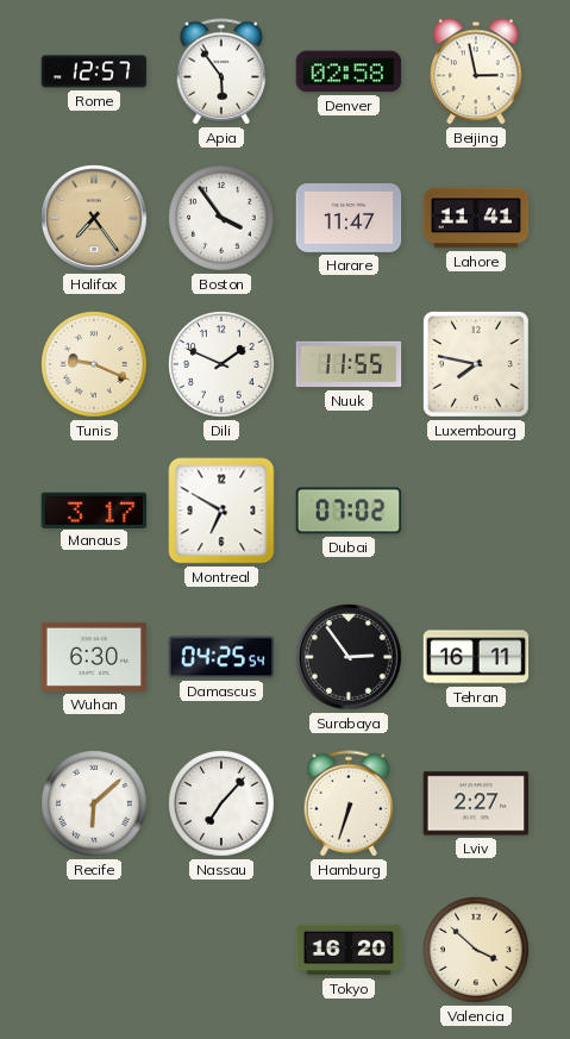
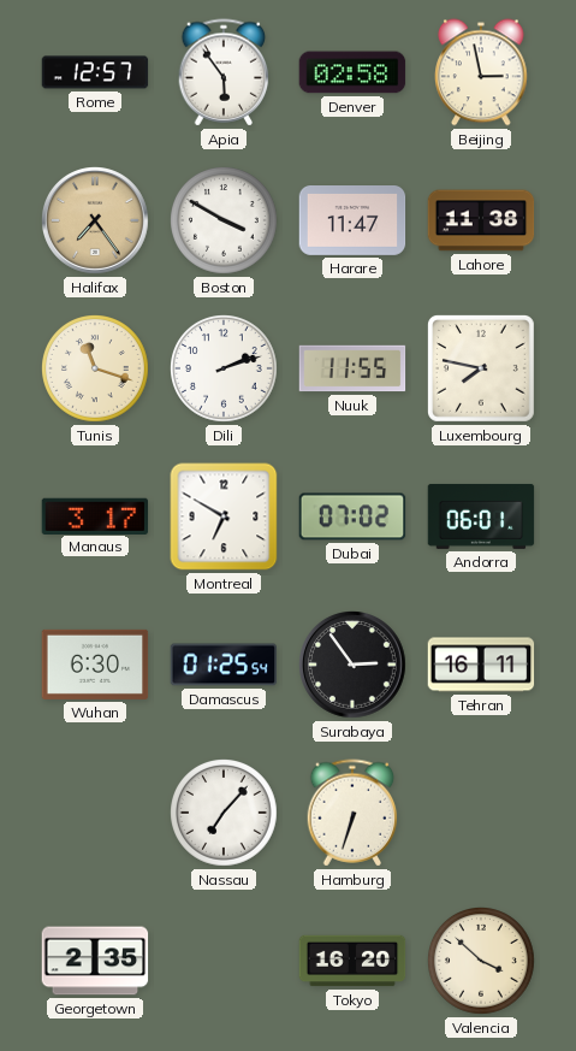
Boston: 3:54 -> 3:50
Lahore: 11:41 -> 11:38
Tunis: 9:19 -> 11:18
Dili: 1:49 -> 2:12
Andorra: none -> 06:01
Damascus: 04:25 -> 01:25
Recife: 6:08 -> none
Lviv: 2:27 -> none
Georgetown: none -> 2:35
